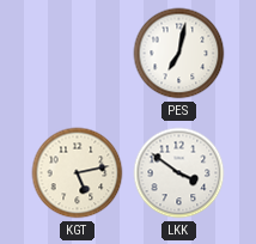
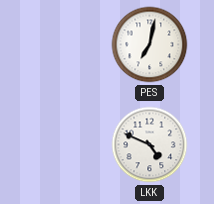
KGT: 5:13 -> none
LKK: 3:51 -> 4:49
